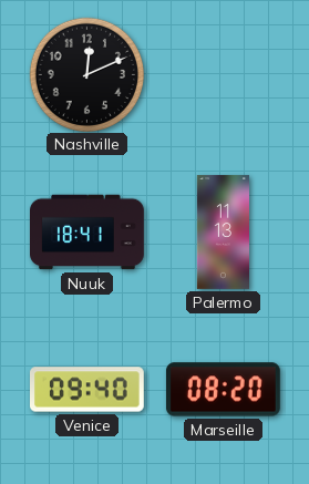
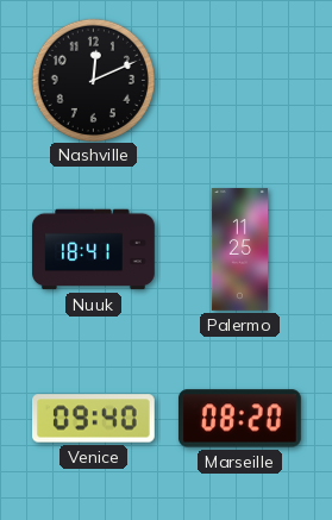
Palermo: 11:13 -> 11:25
